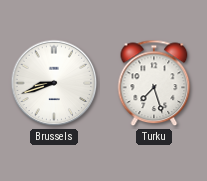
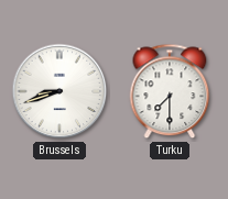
Turku: 7:27 -> 7:30
